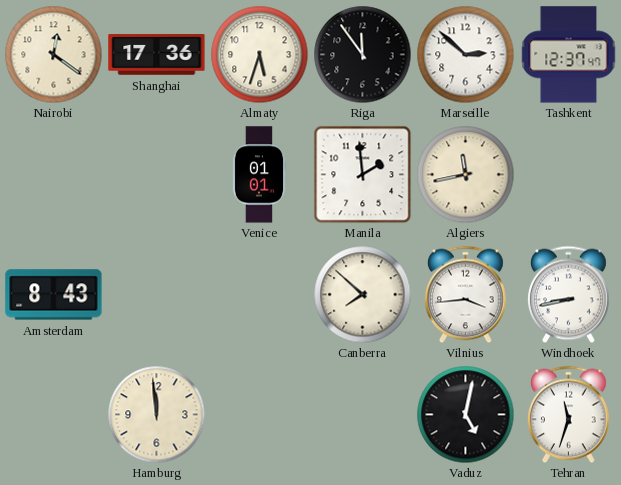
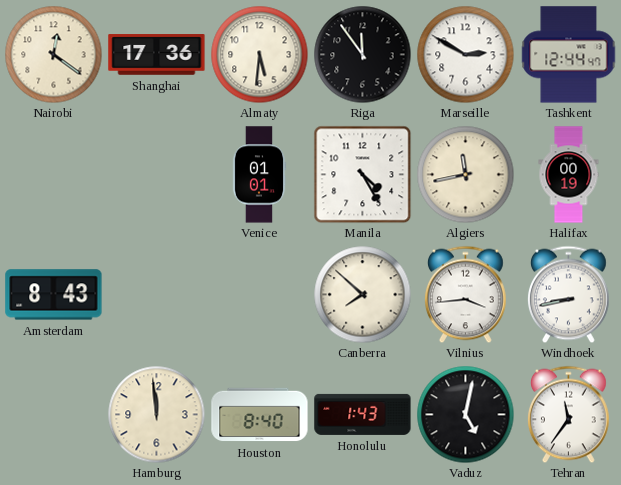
Almaty: 5:33 -> 5:31
Marseille: 2:52 -> 2:50
Tashkent: 12:37 -> 12:44
Manila: 1:59 -> 4:25
Halifax: none -> 00:19
Houston: none -> 8:40
Honolulu: none -> 1:43
Tehran: 11:33 -> 11:36
